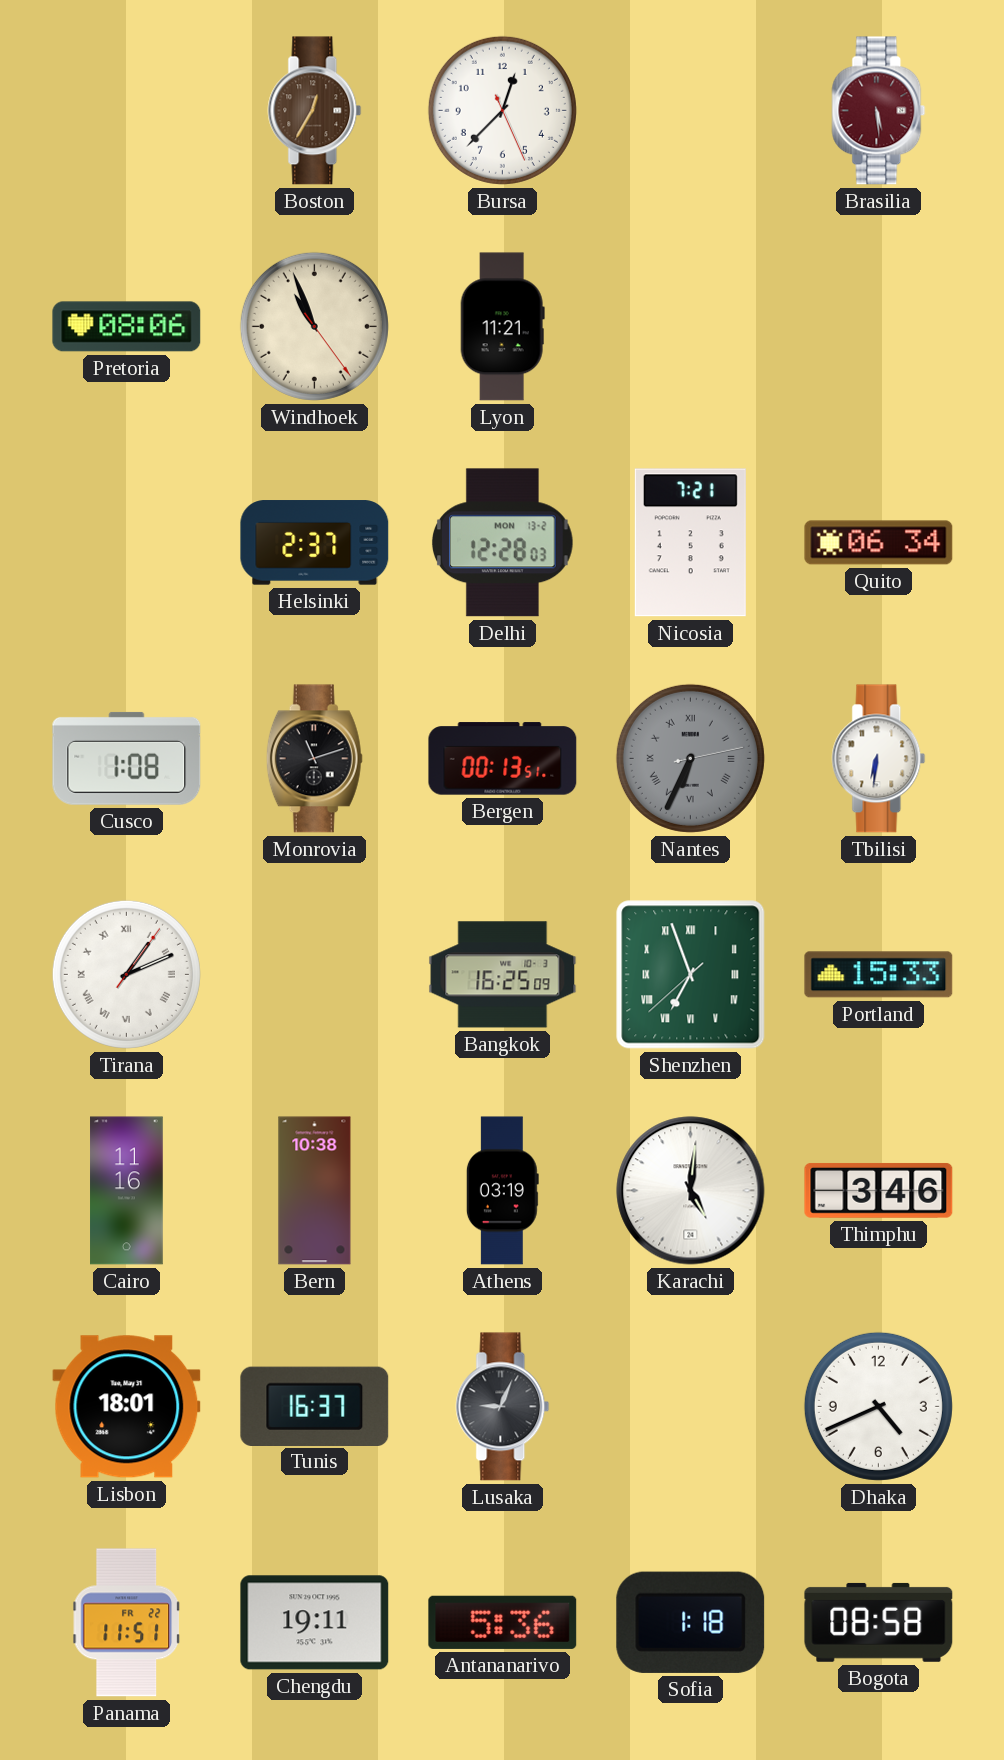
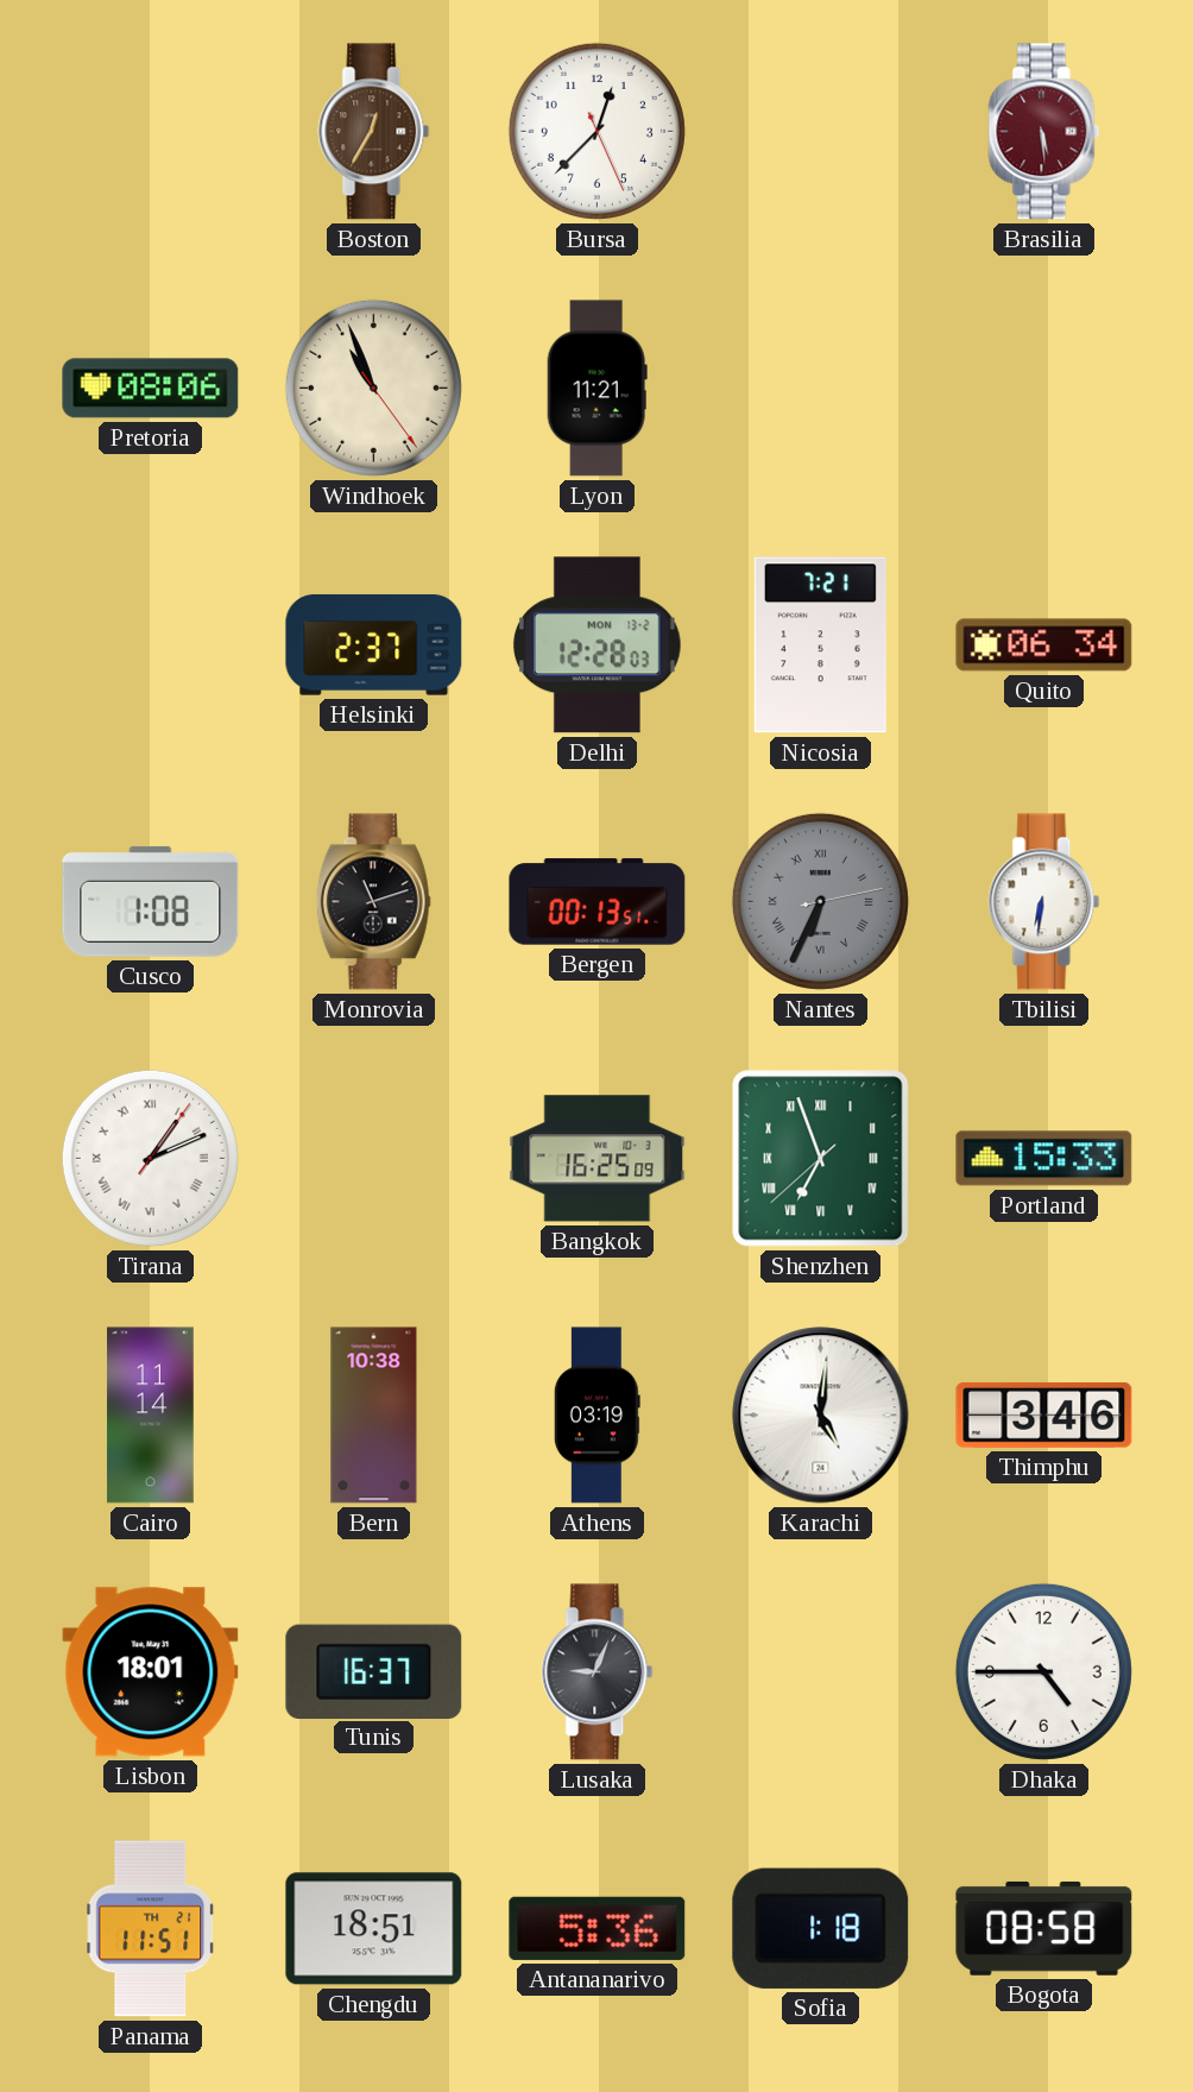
Cairo: 11:16 -> 11:14
Dhaka: 4:41 -> 4:45
Panama date: FR 22 -> TH 21
Chengdu: 19:11 -> 18:51
